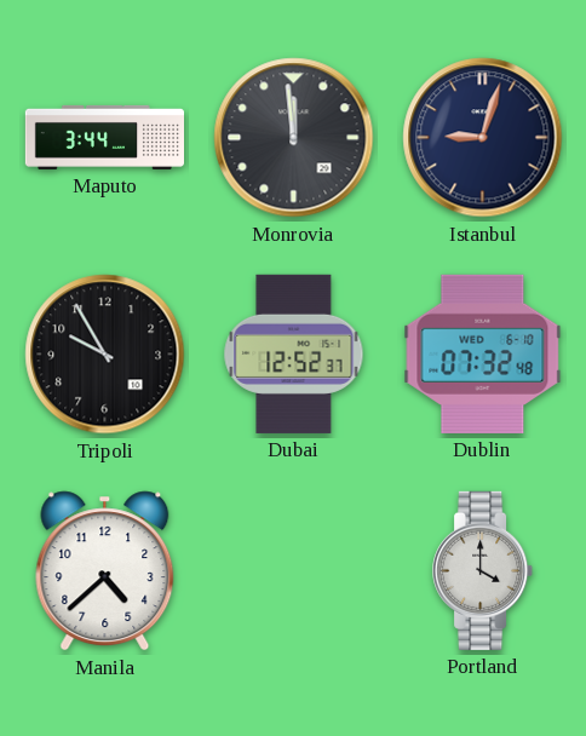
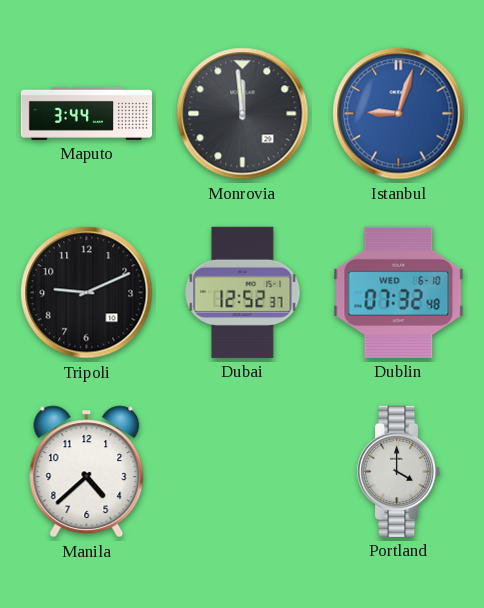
Istanbul dial: navy -> blue
Tripoli: 9:55 -> 9:11
